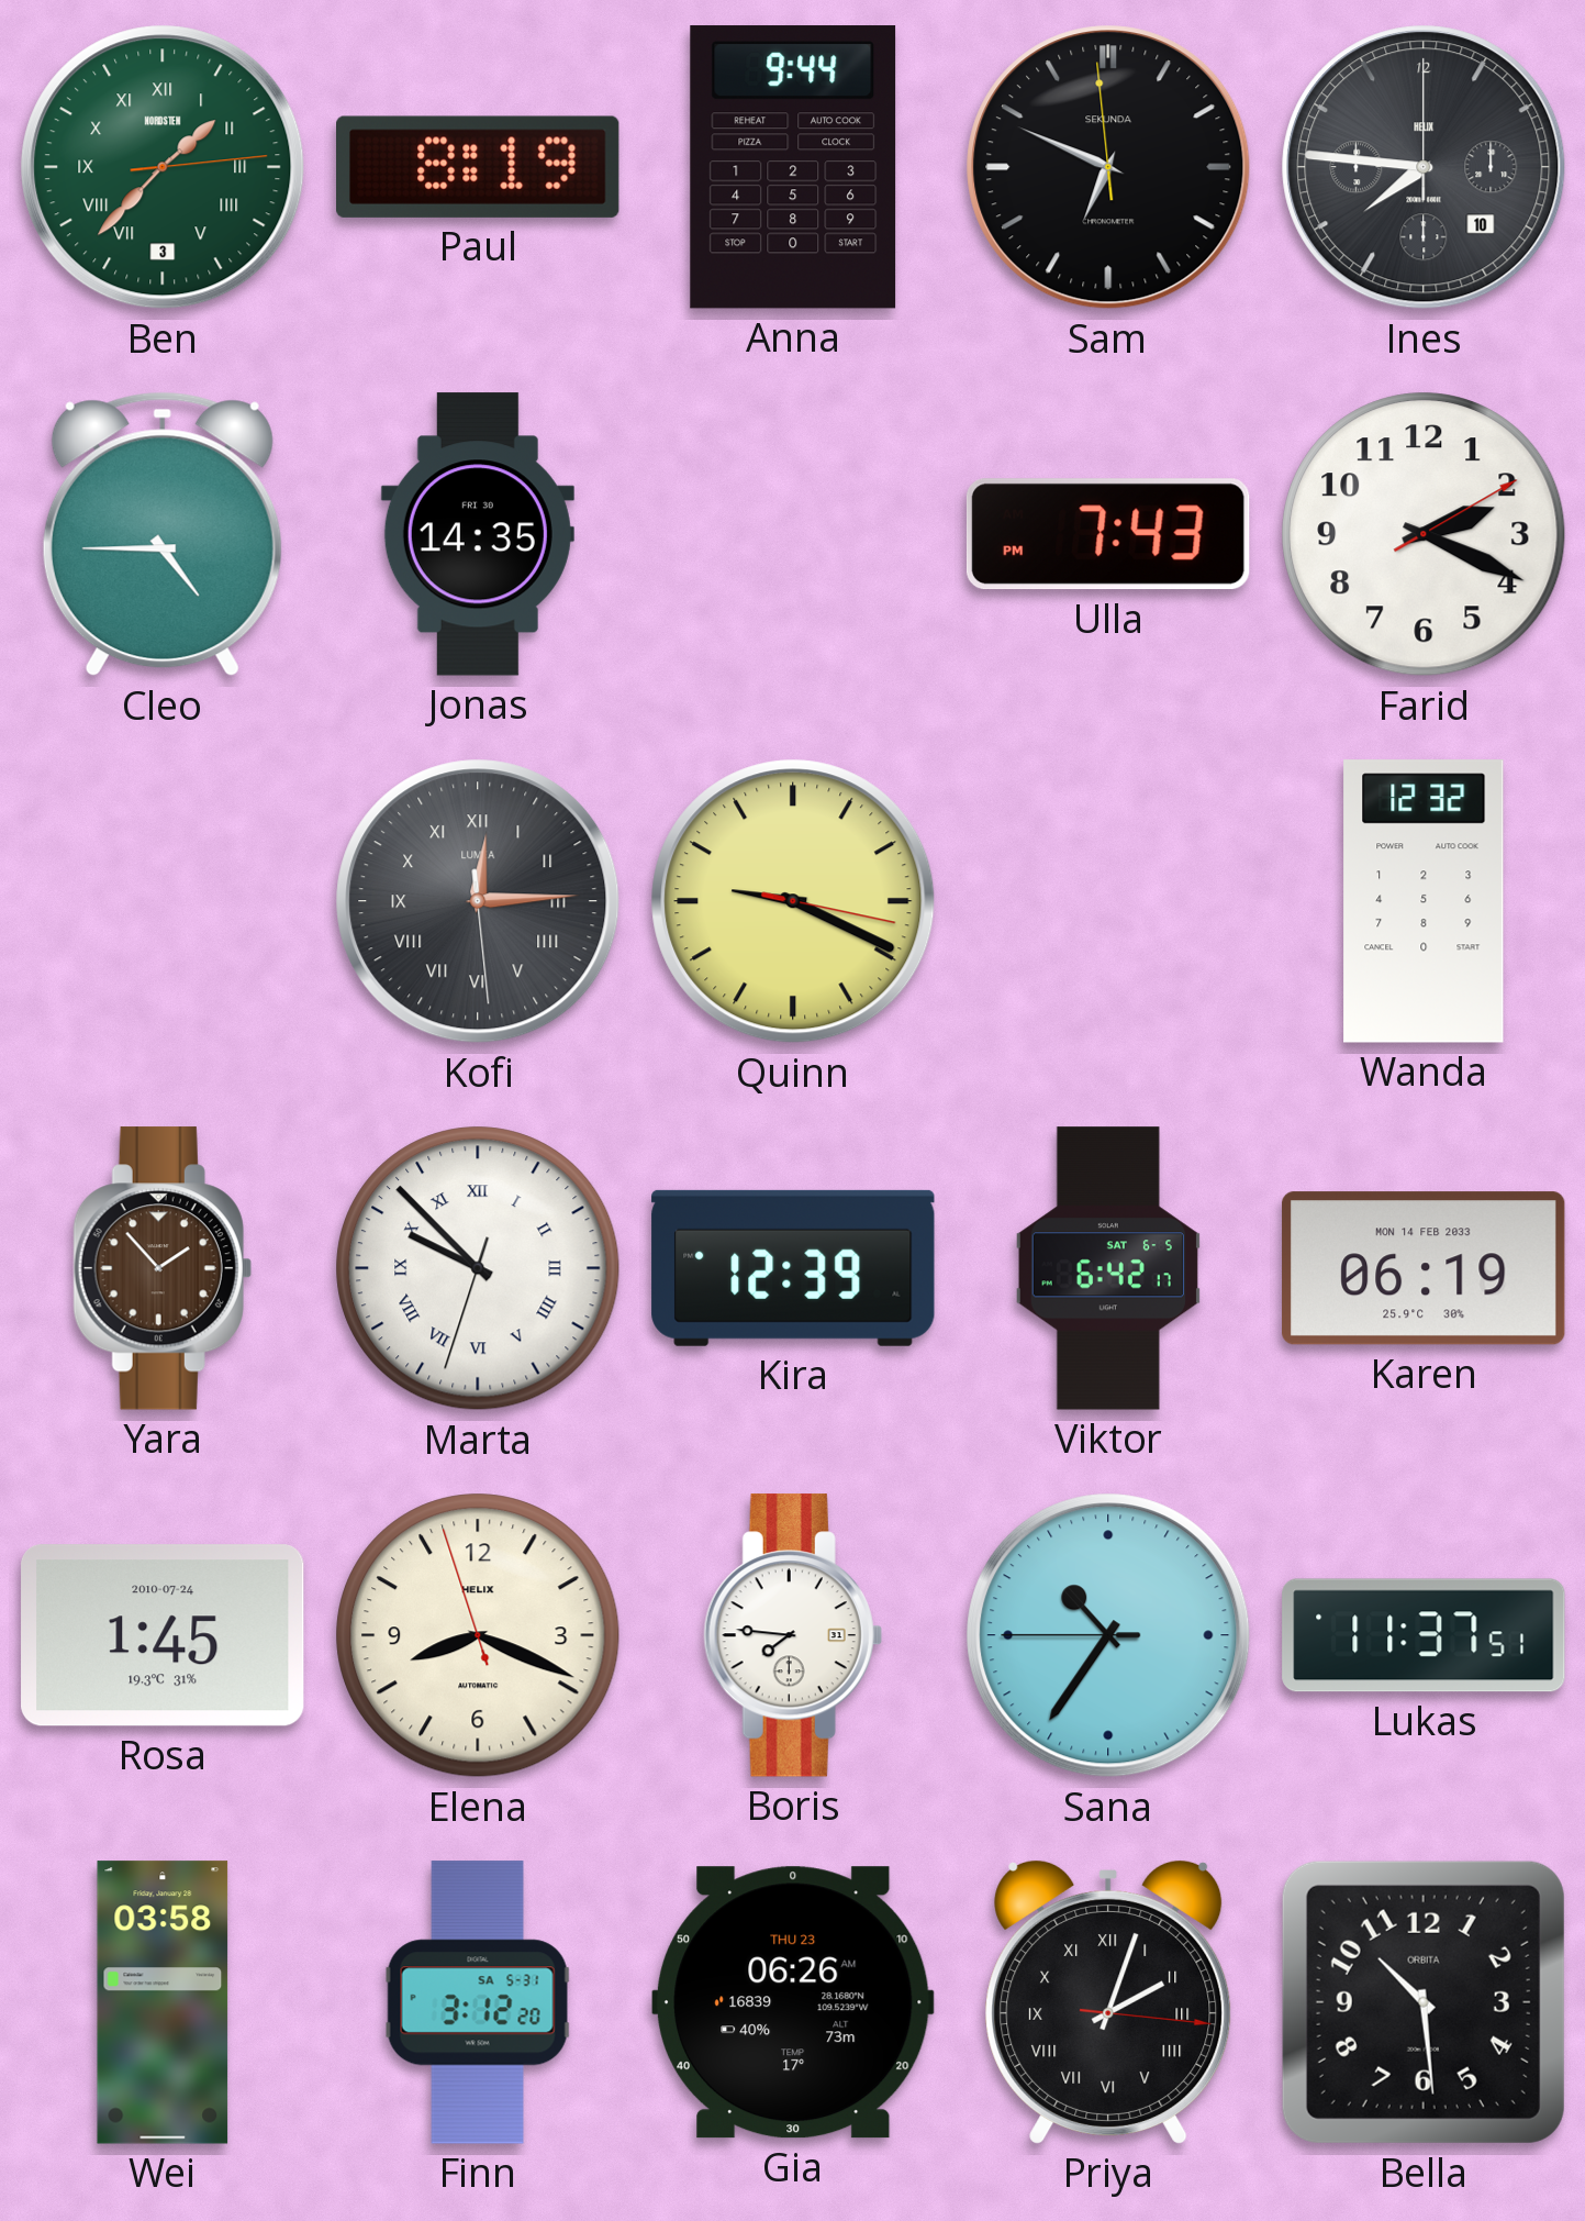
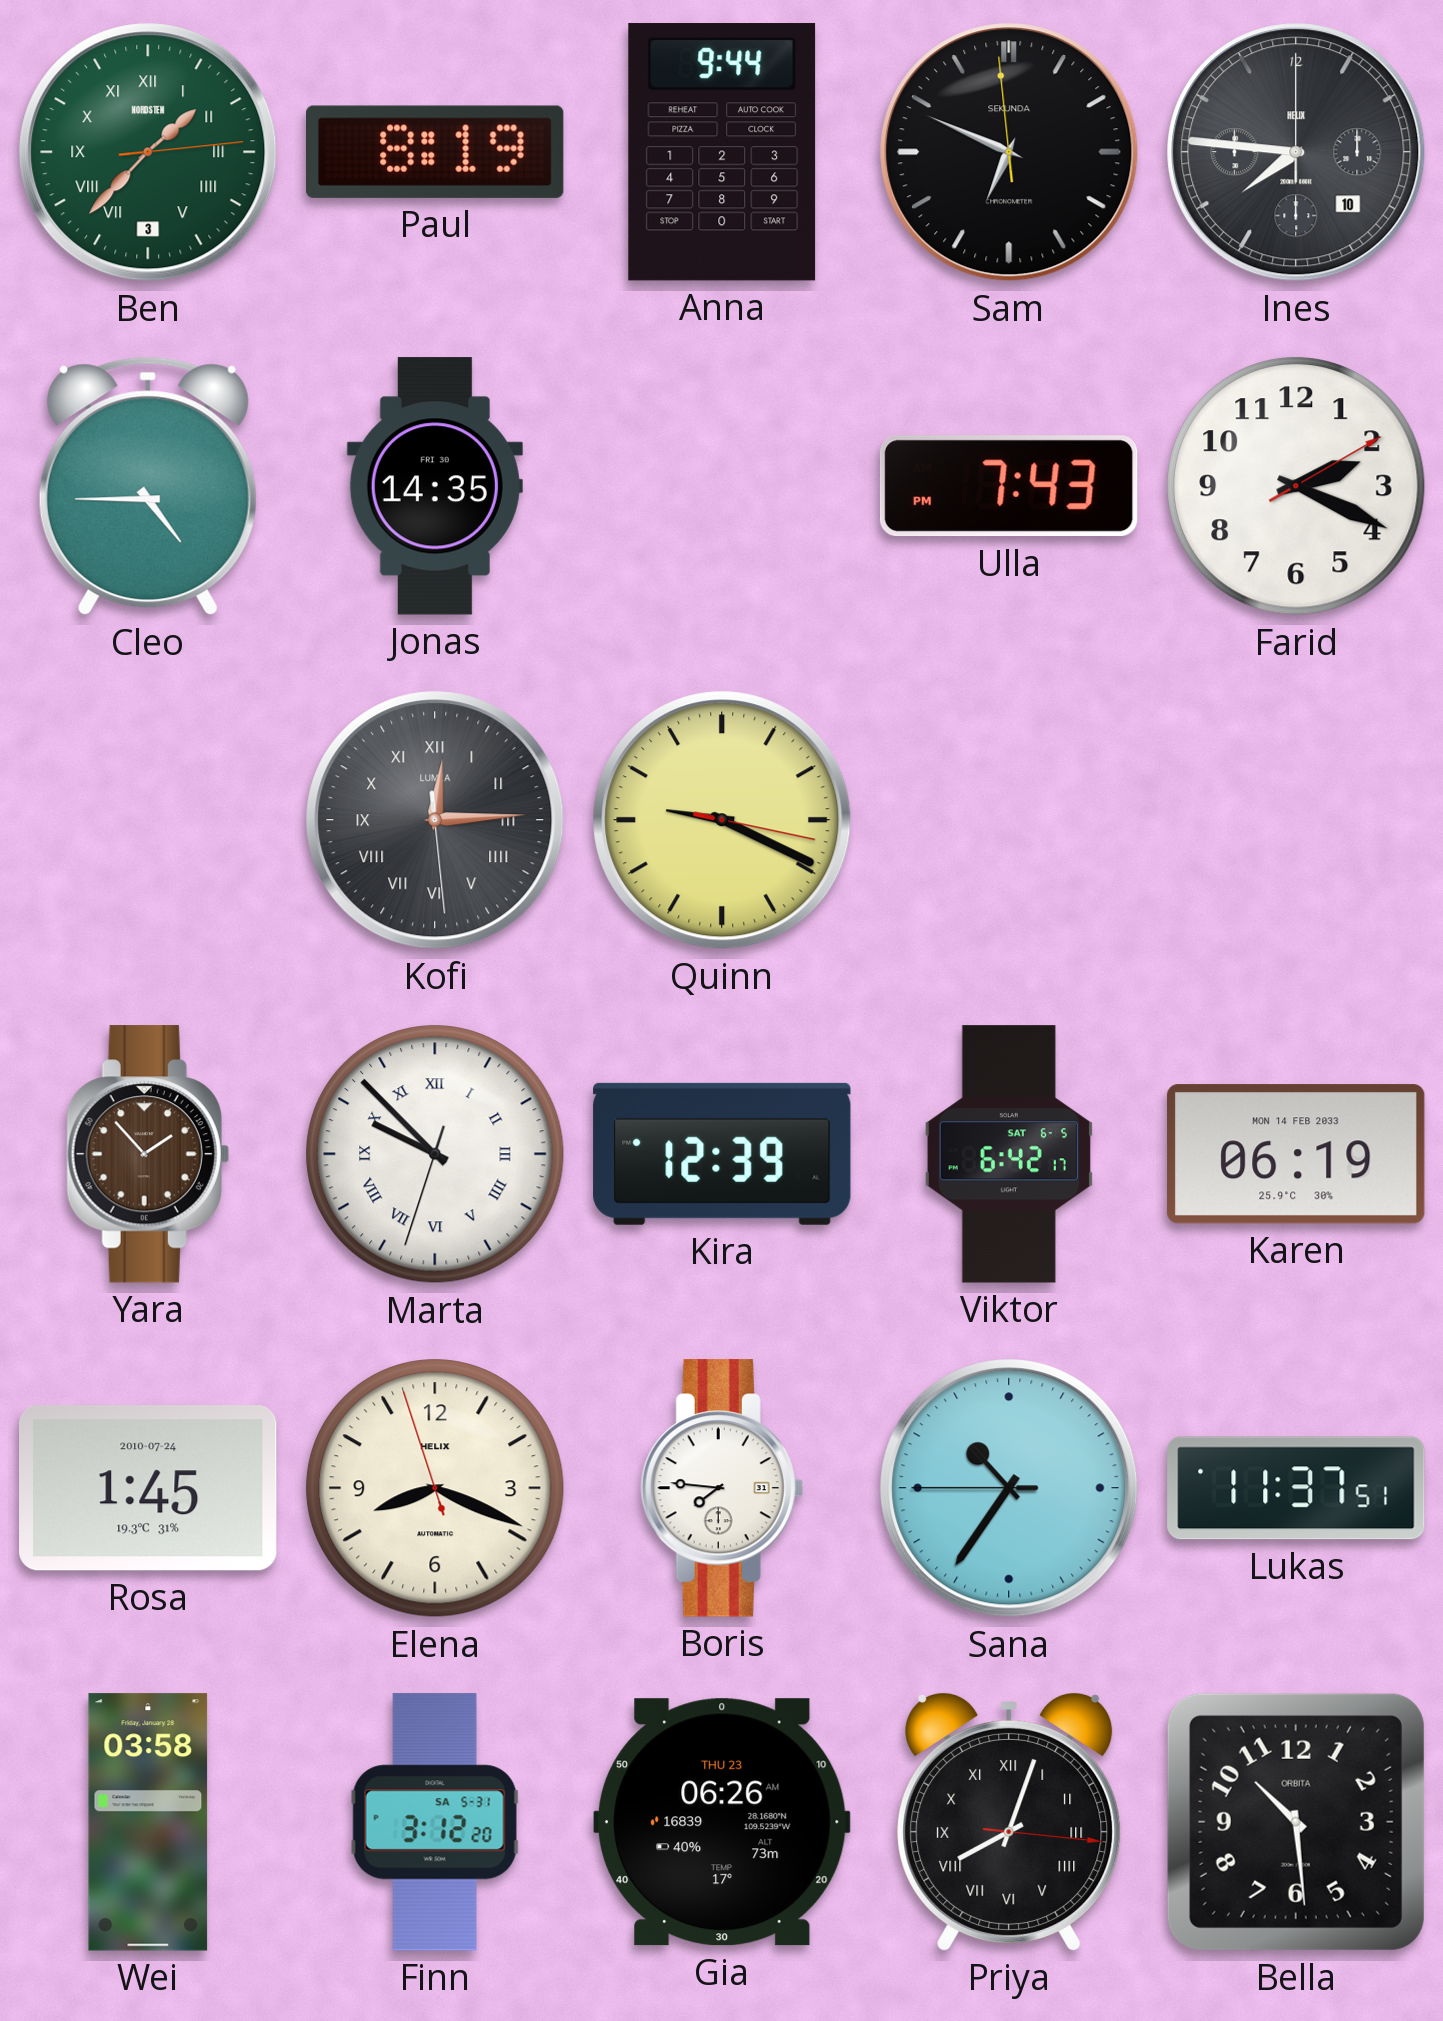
Wanda: 12:32 -> none
Priya: 2:03 -> 8:03
